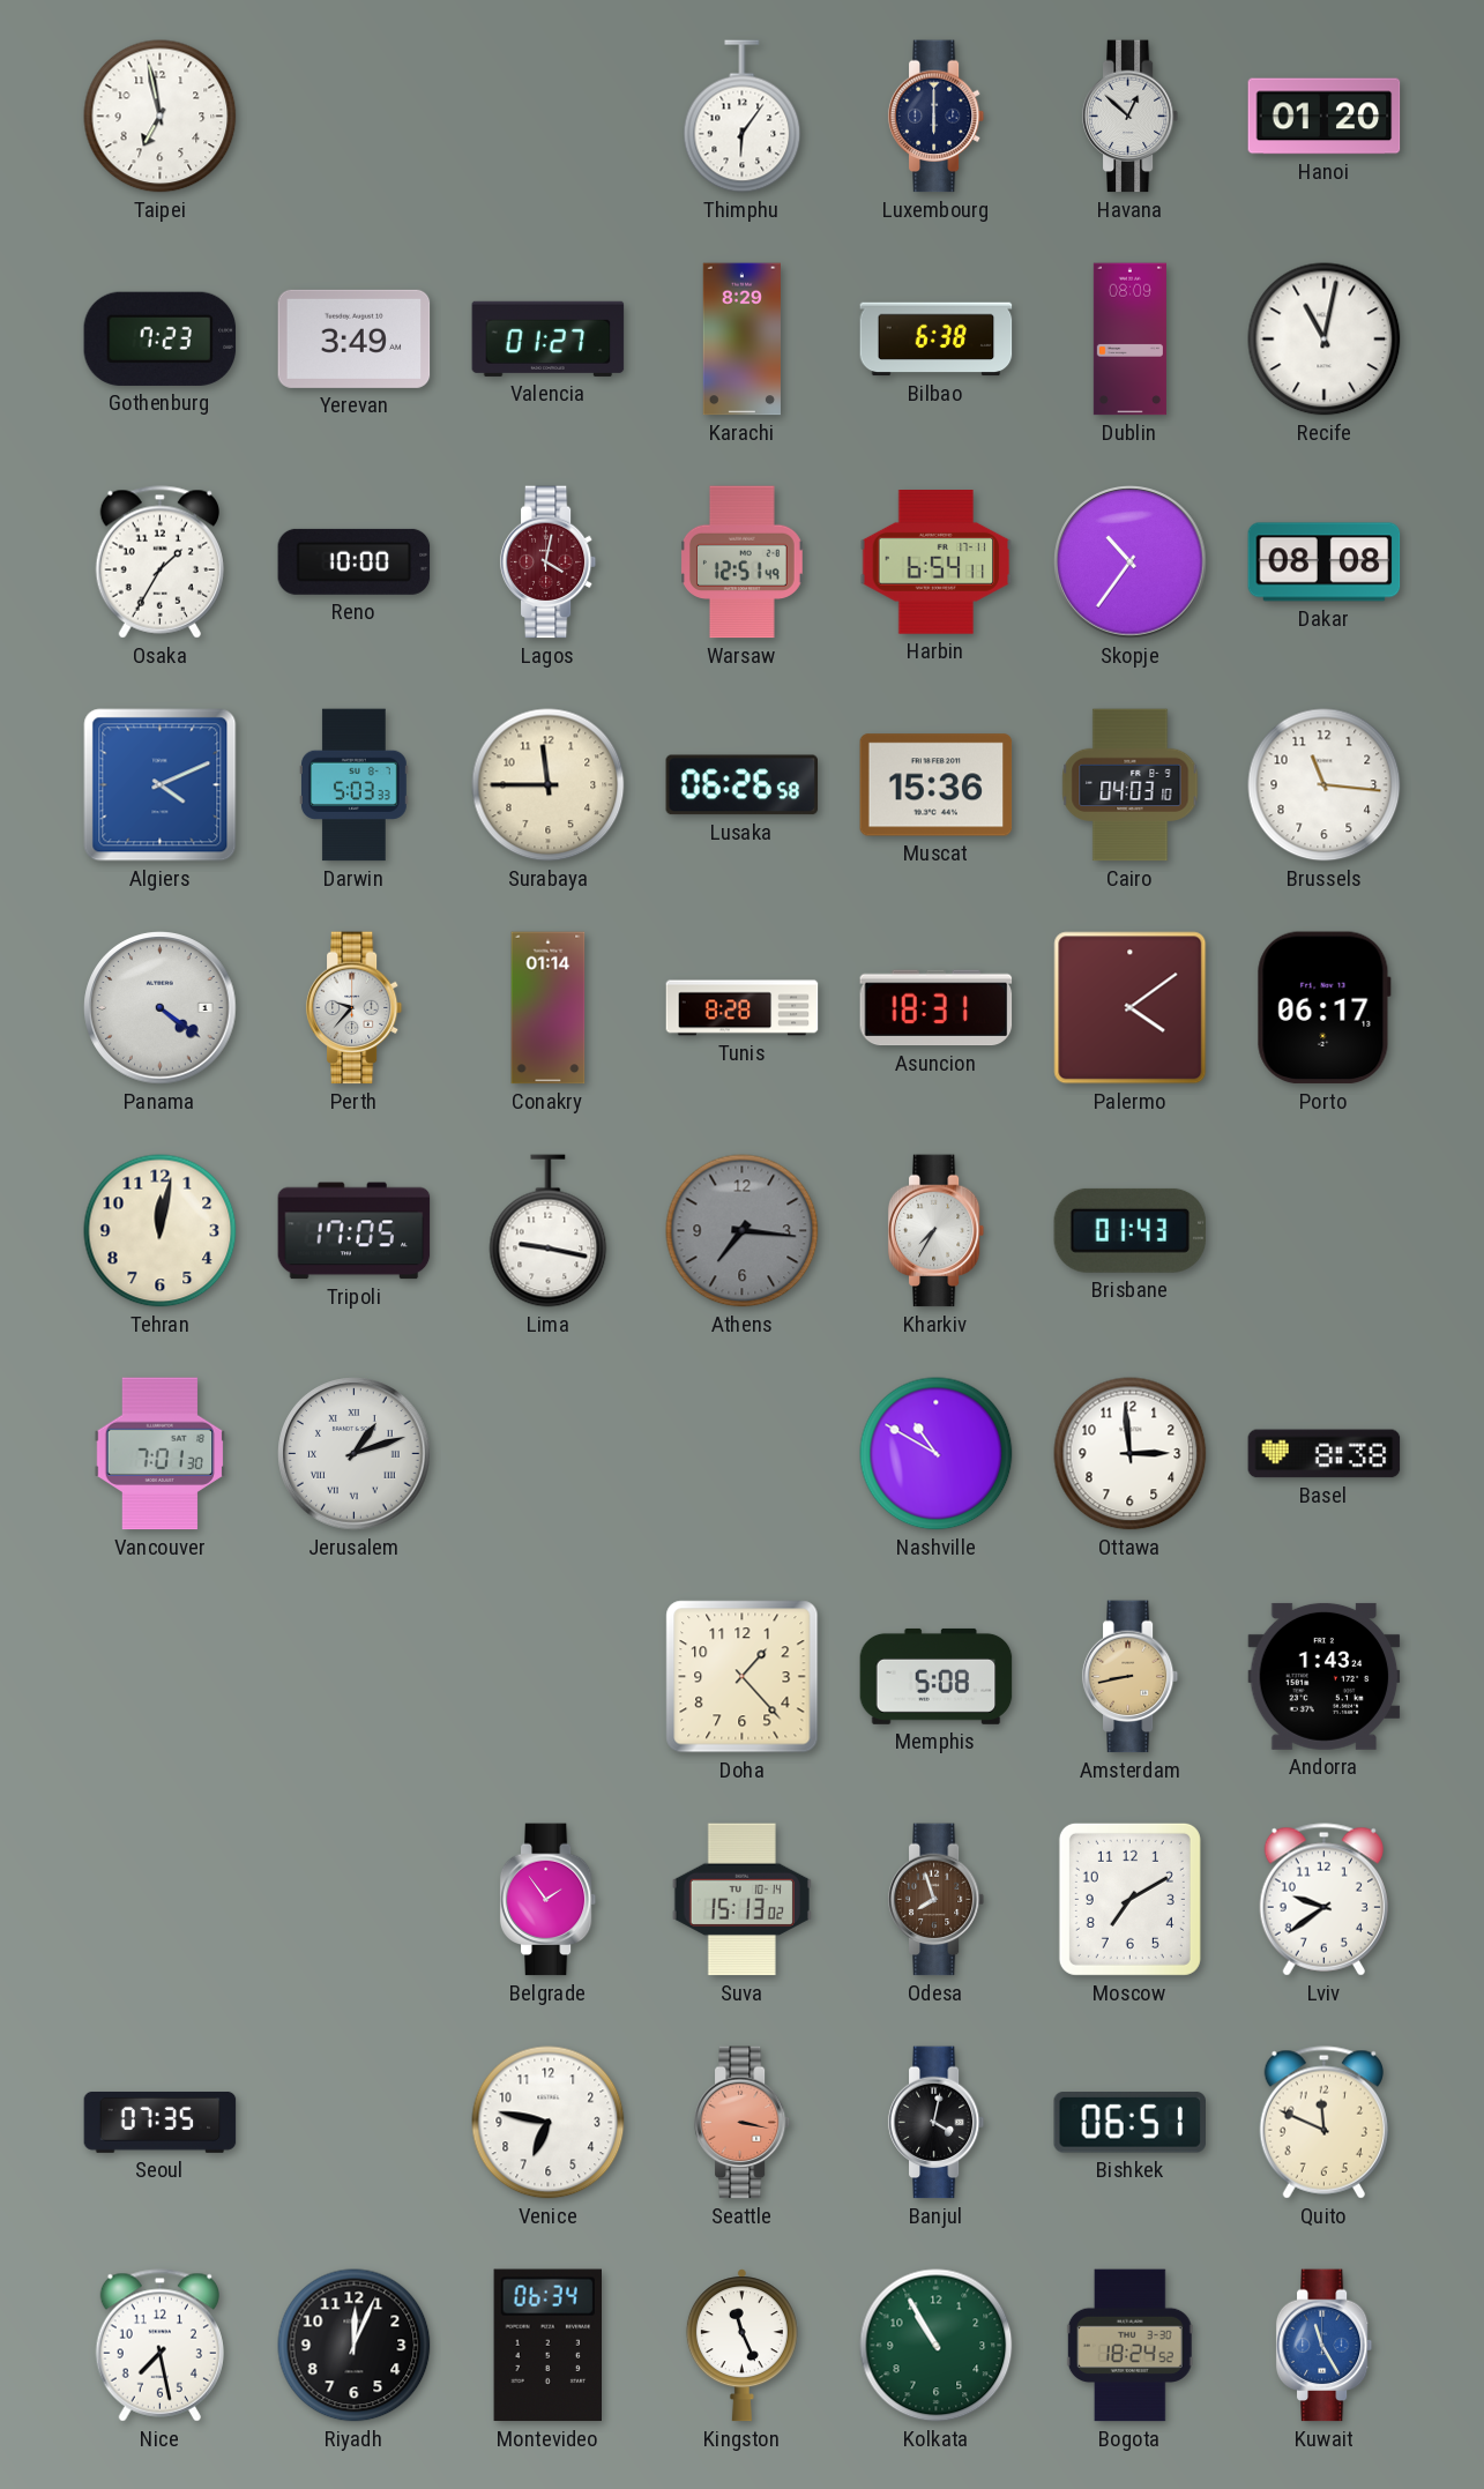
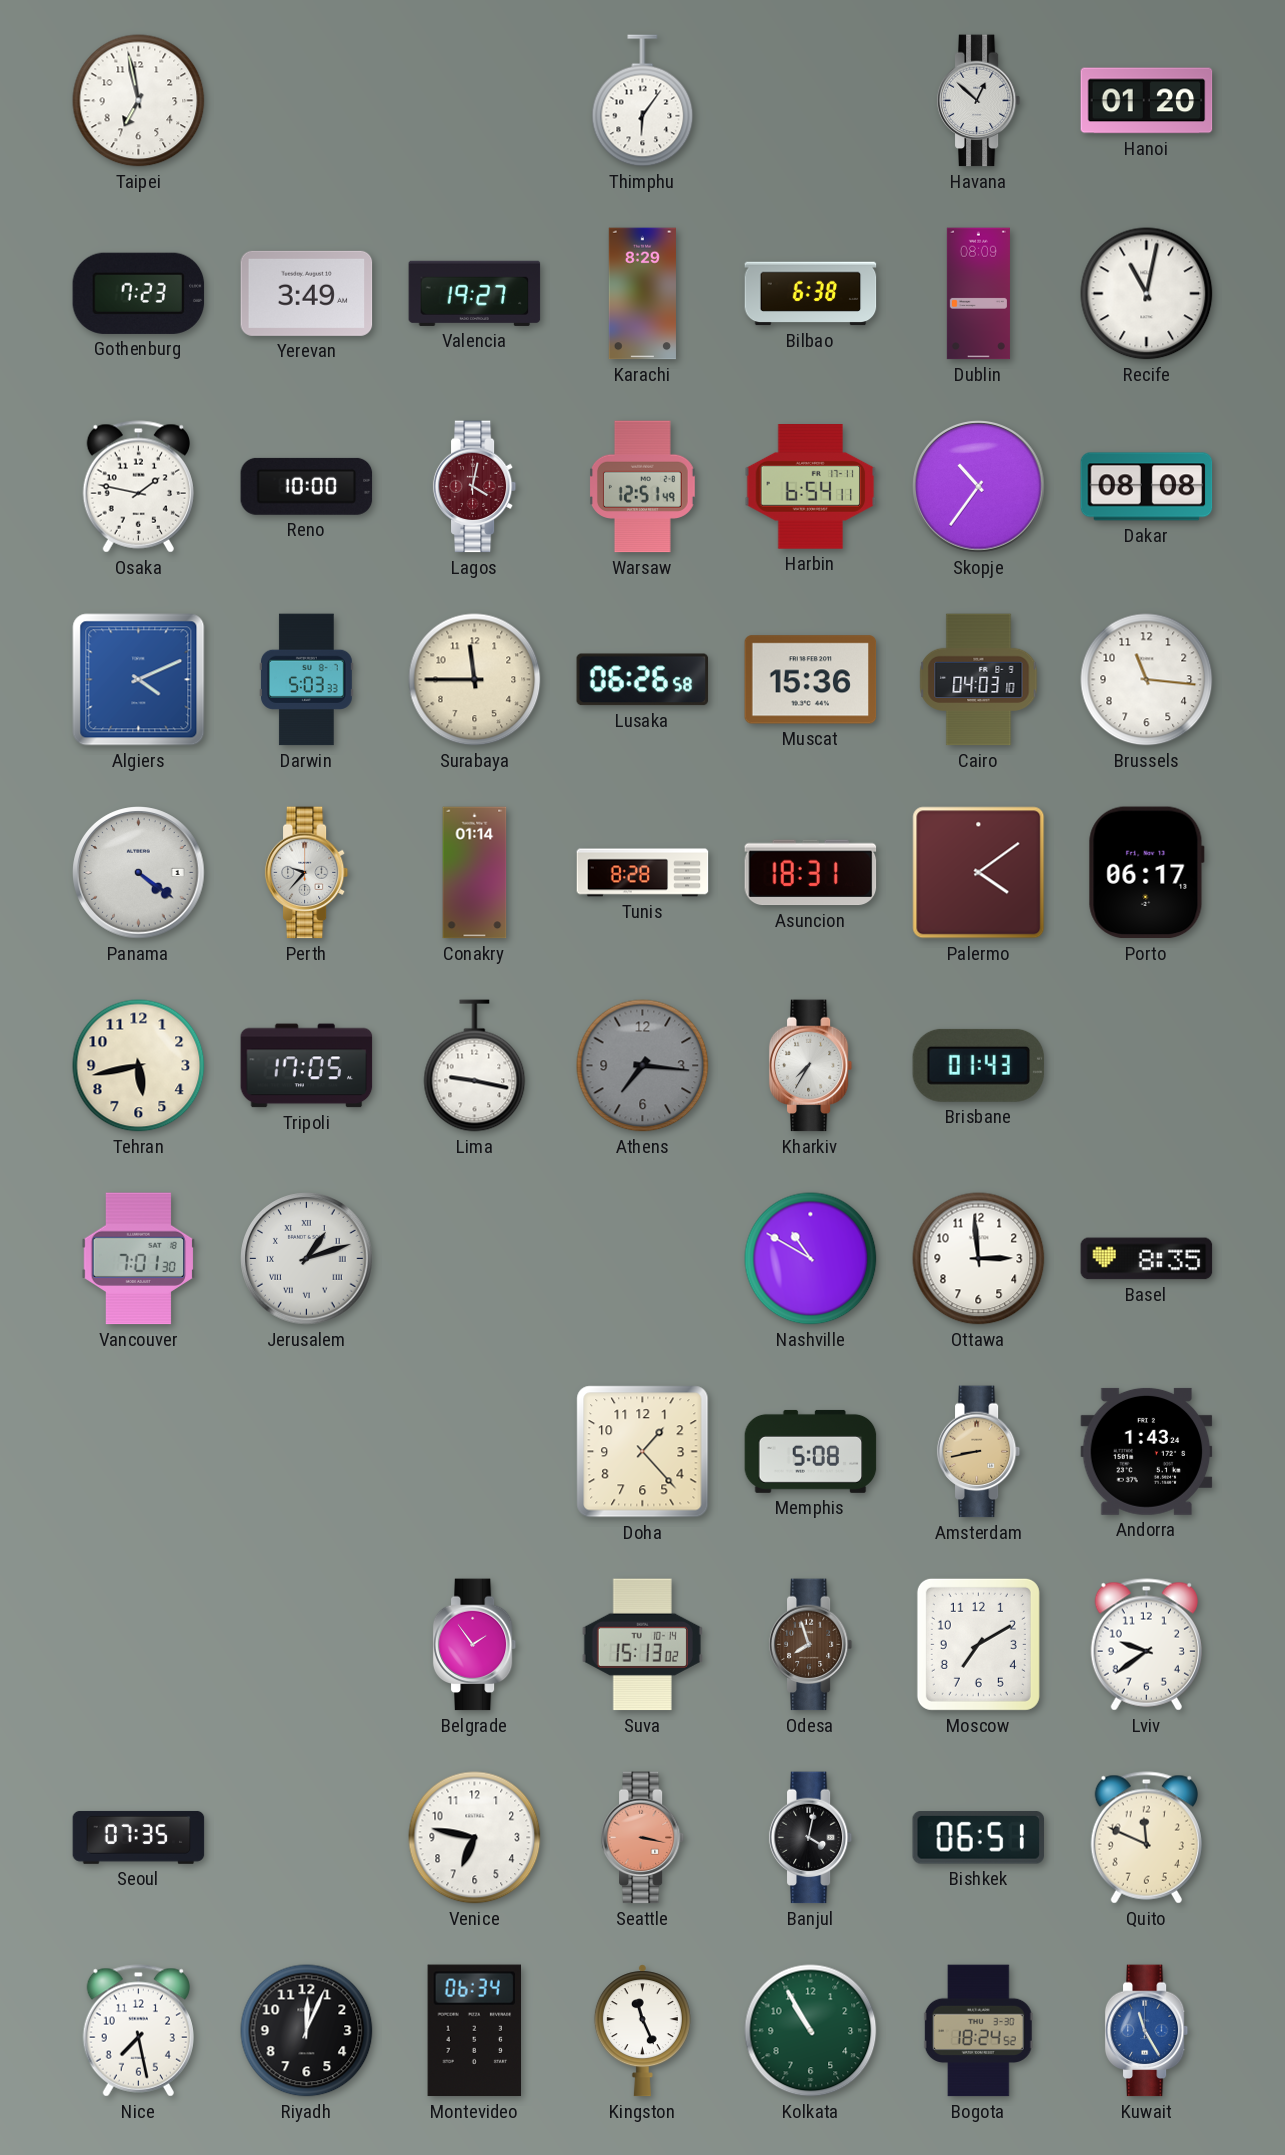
Luxembourg: 6:00 -> none
Valencia: 01:27 -> 19:27
Osaka: 1:35 -> 1:47
Tehran: 12:02 -> 5:43
Basel: 8:38 -> 8:35
